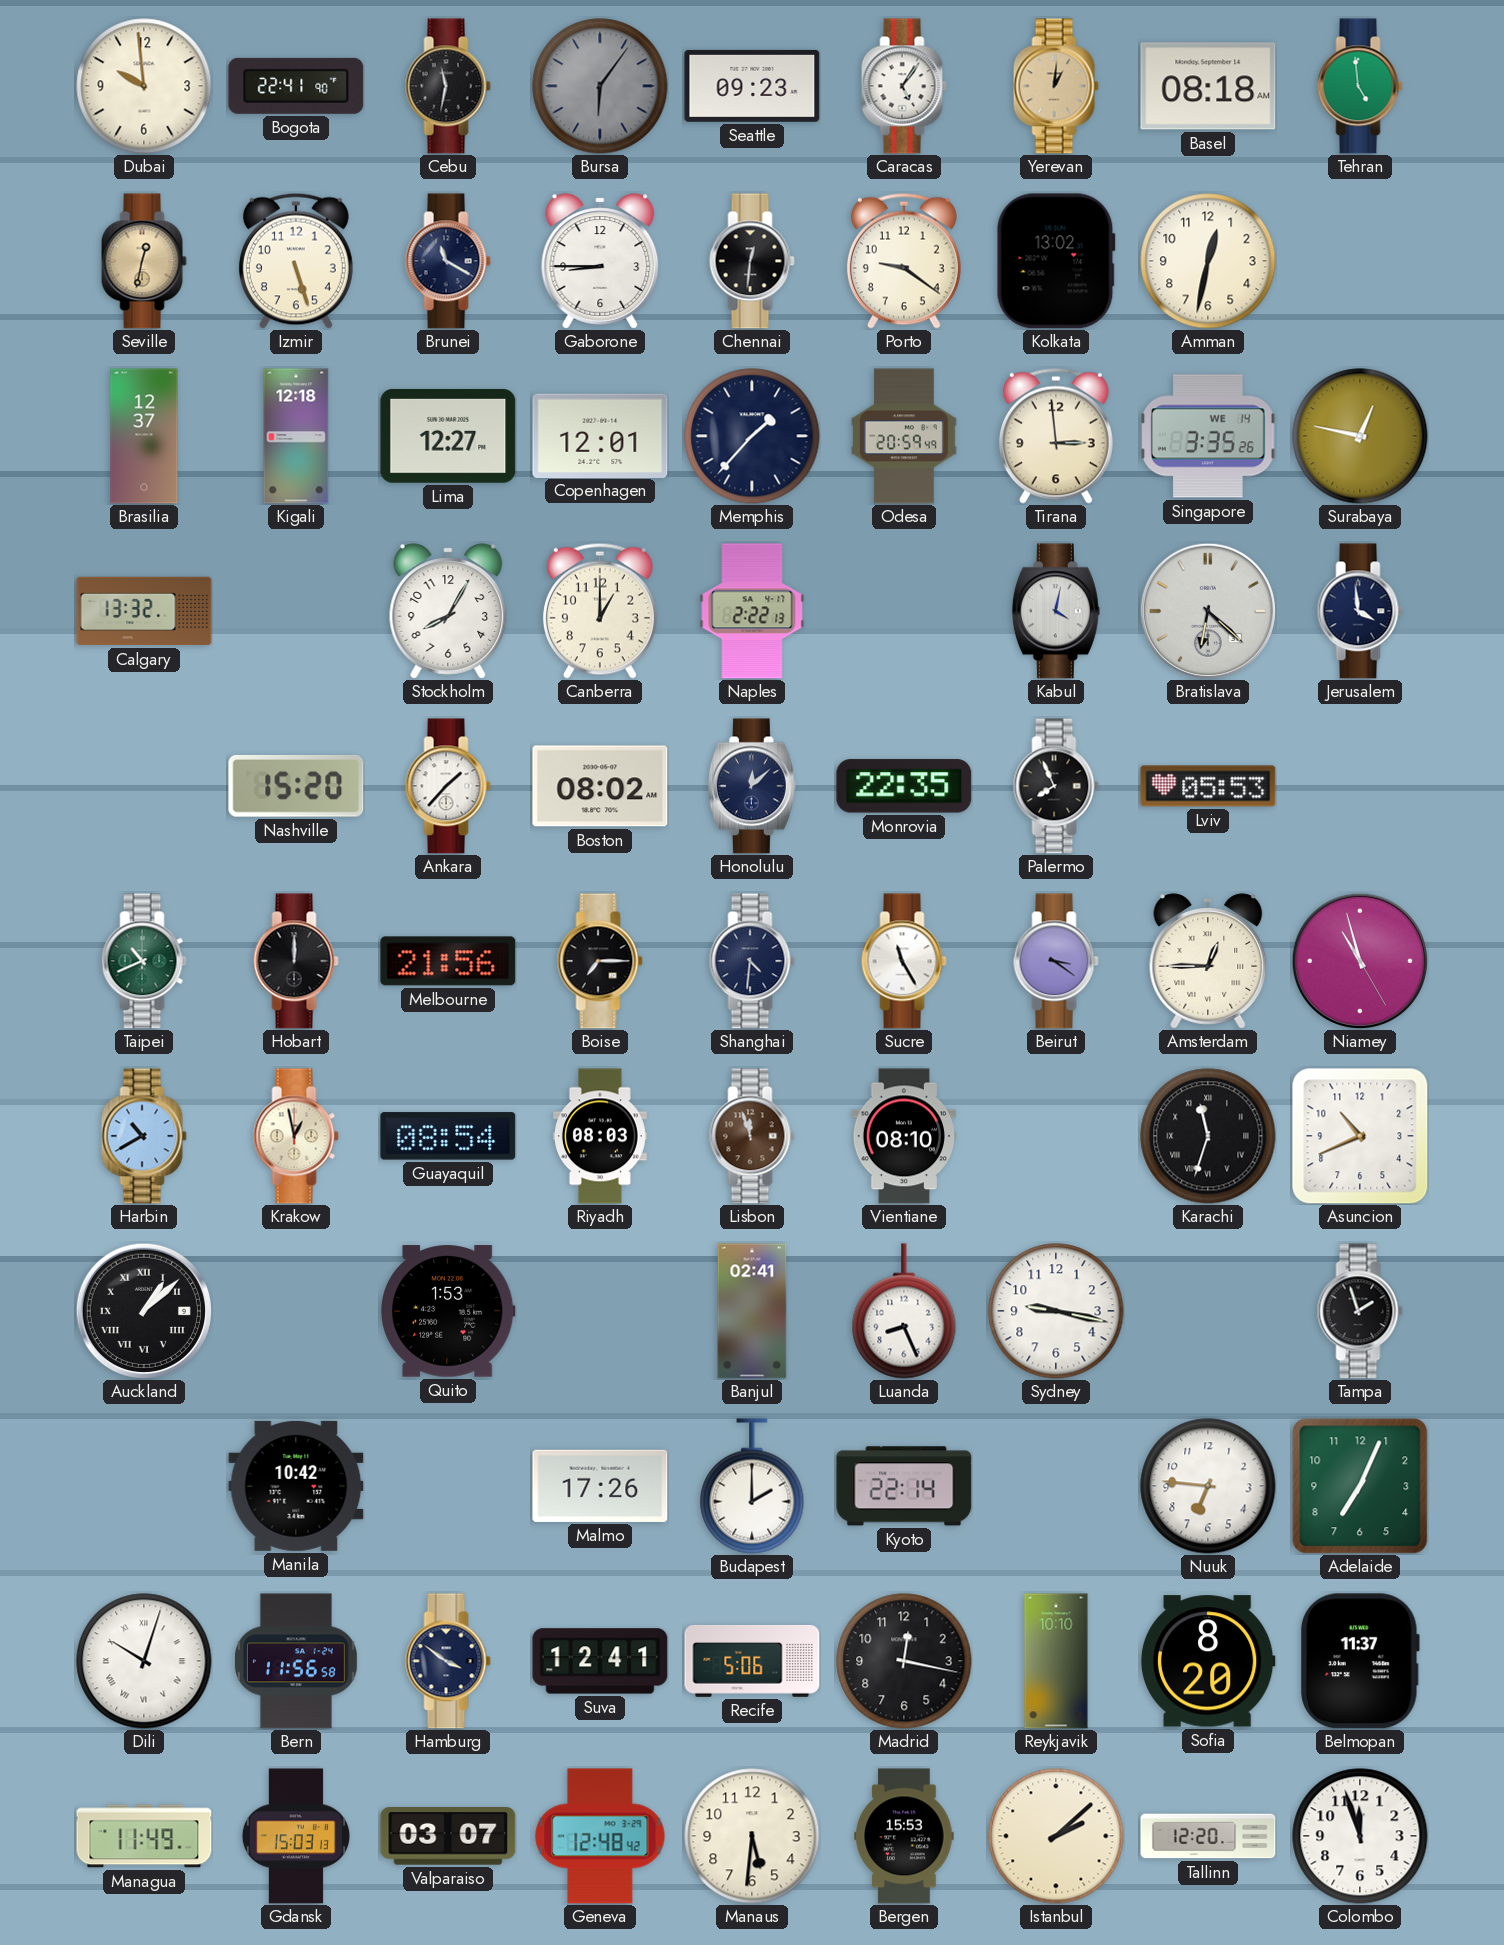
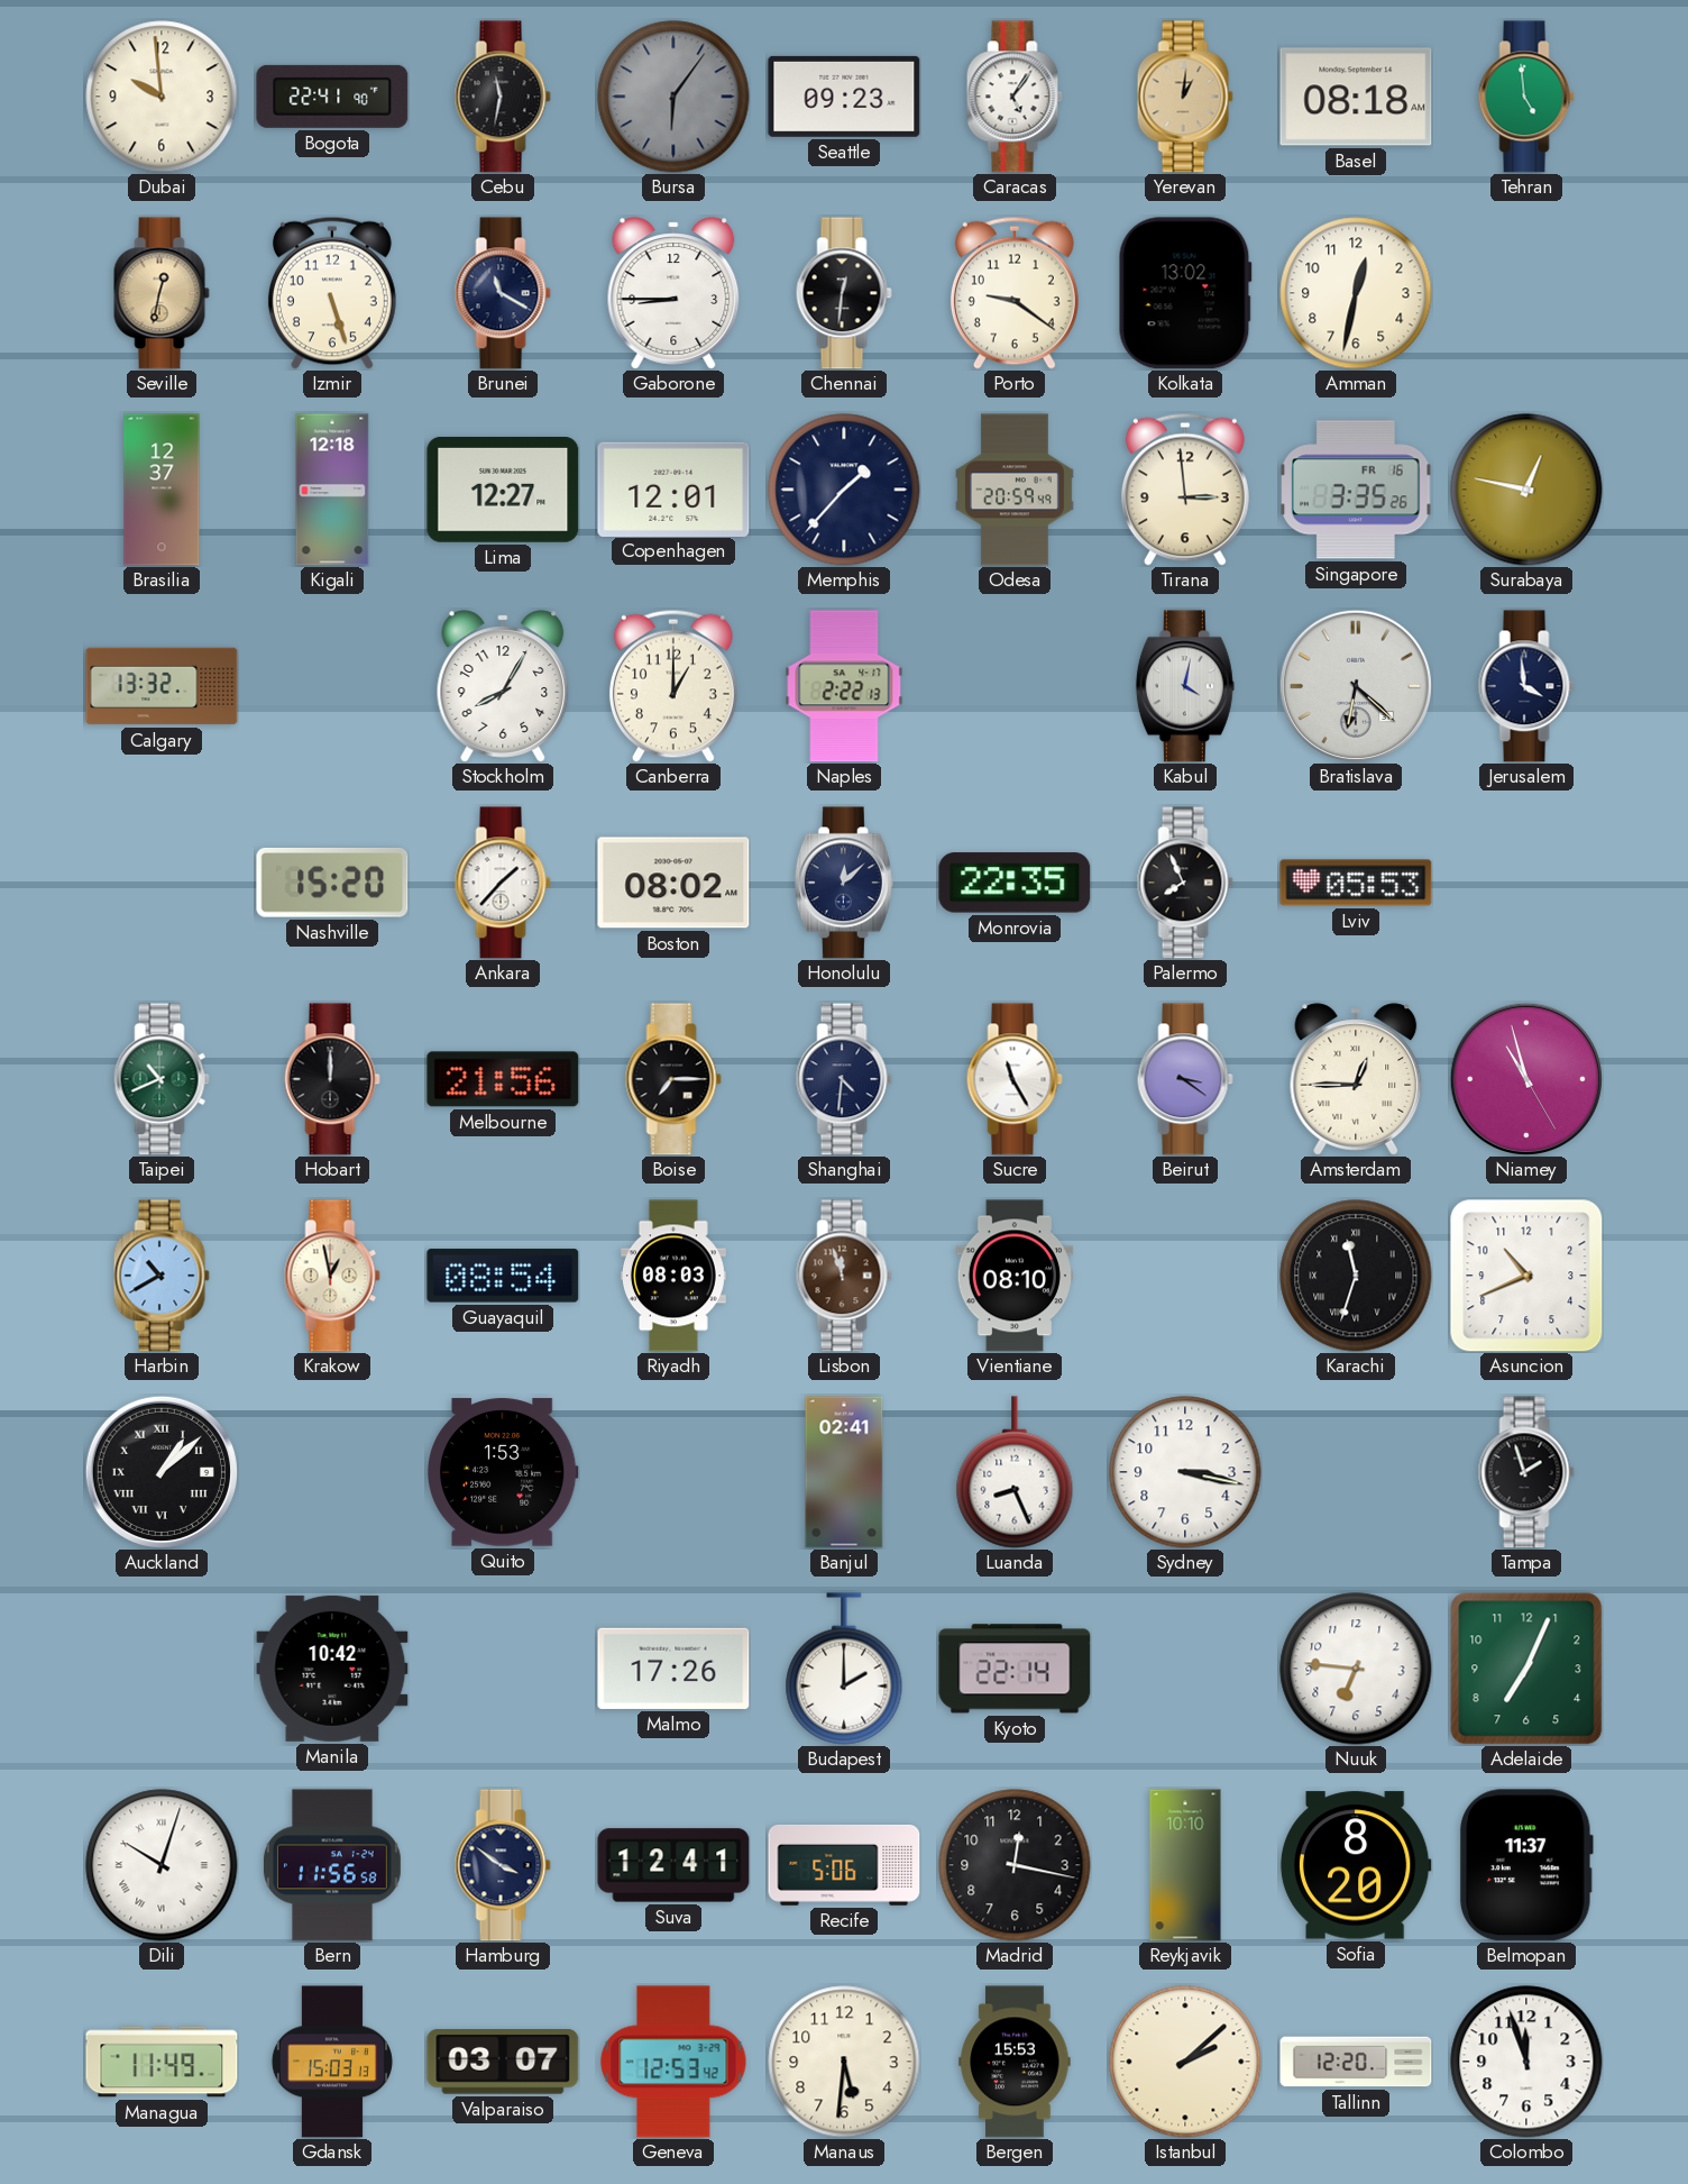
Singapore date: WE 14 -> FR 16
Sydney: 9:17 -> 3:17
Geneva: 12:48 -> 12:53
